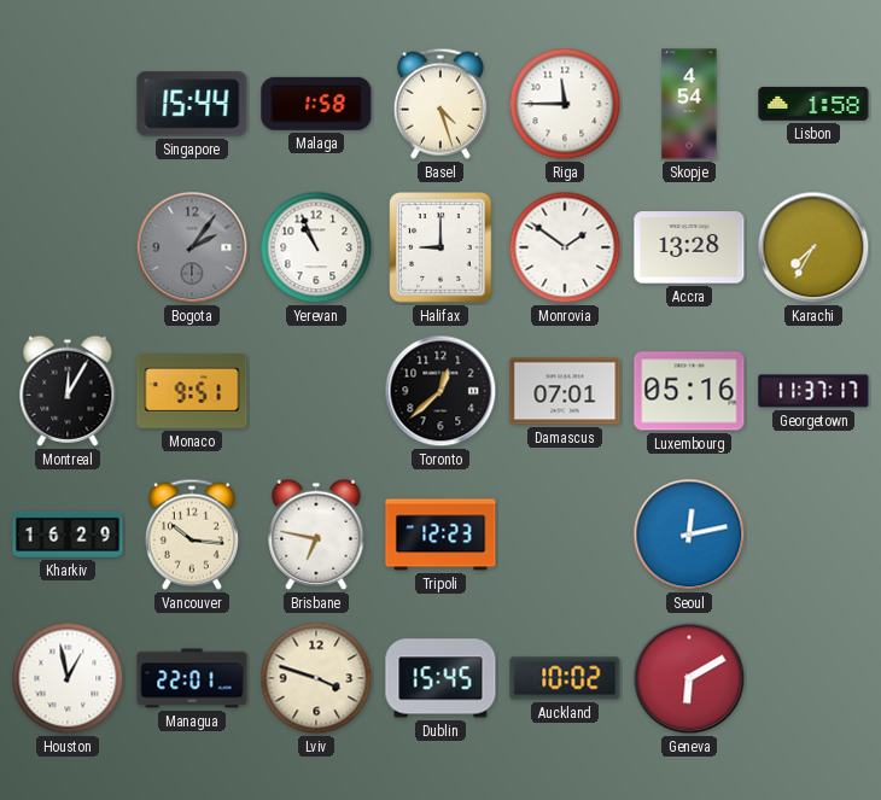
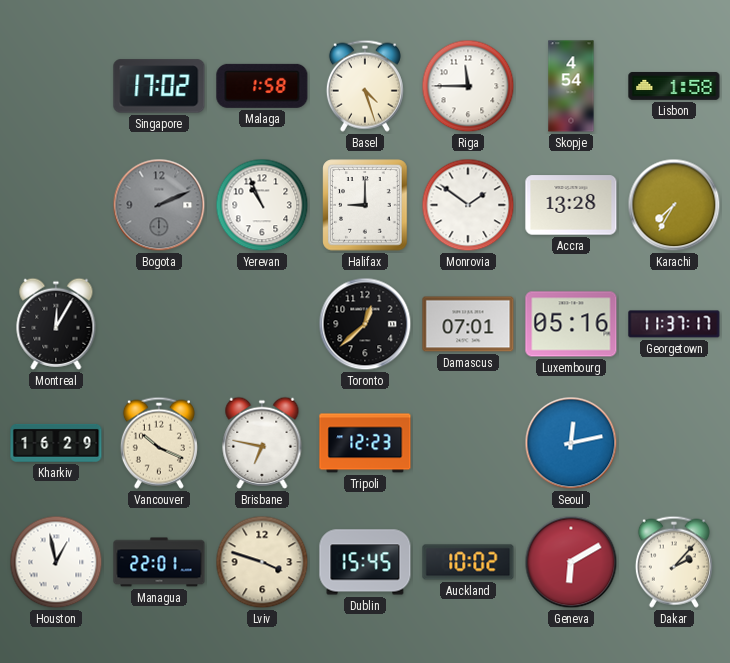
Singapore: 15:44 -> 17:02
Bogota: 2:06 -> 2:11
Monaco: 9:51 -> none
Vancouver: 10:16 -> 10:19
Dakar: none -> 2:07
